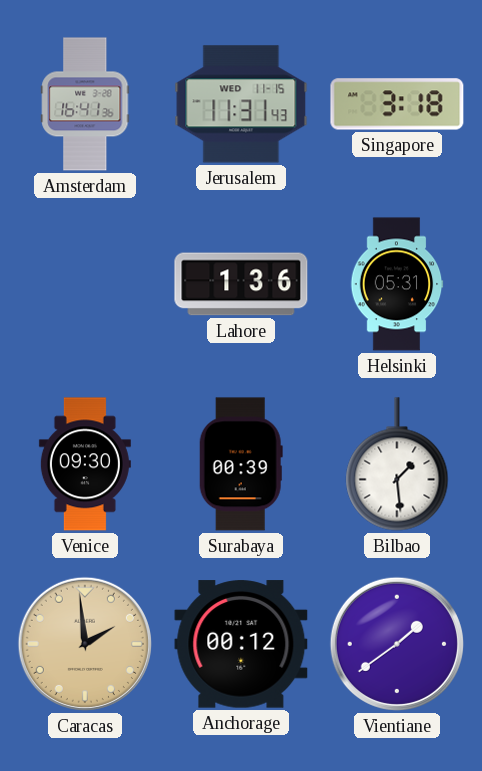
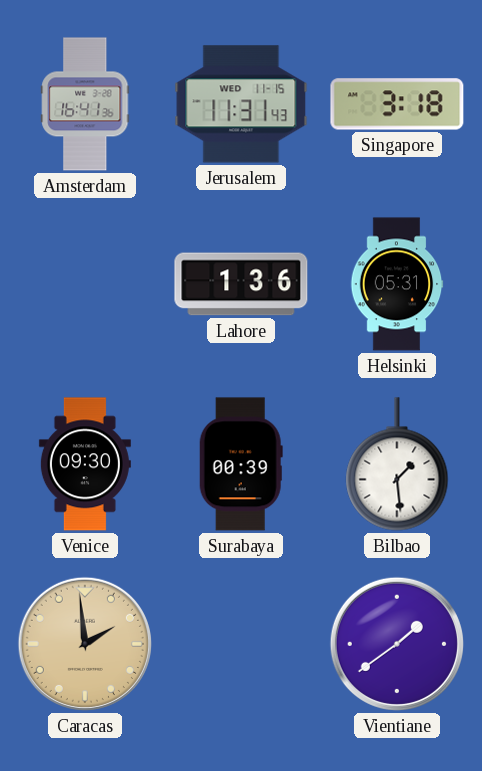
Anchorage: 00:12 -> none
